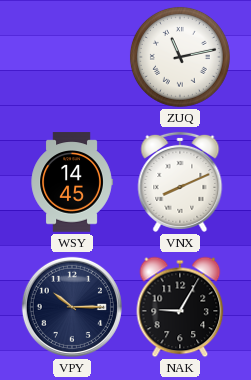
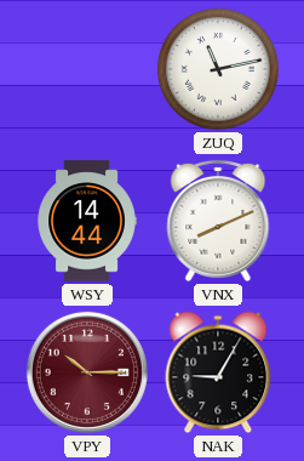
WSY: 14:45 -> 14:44
VPY dial: navy -> burgundy
